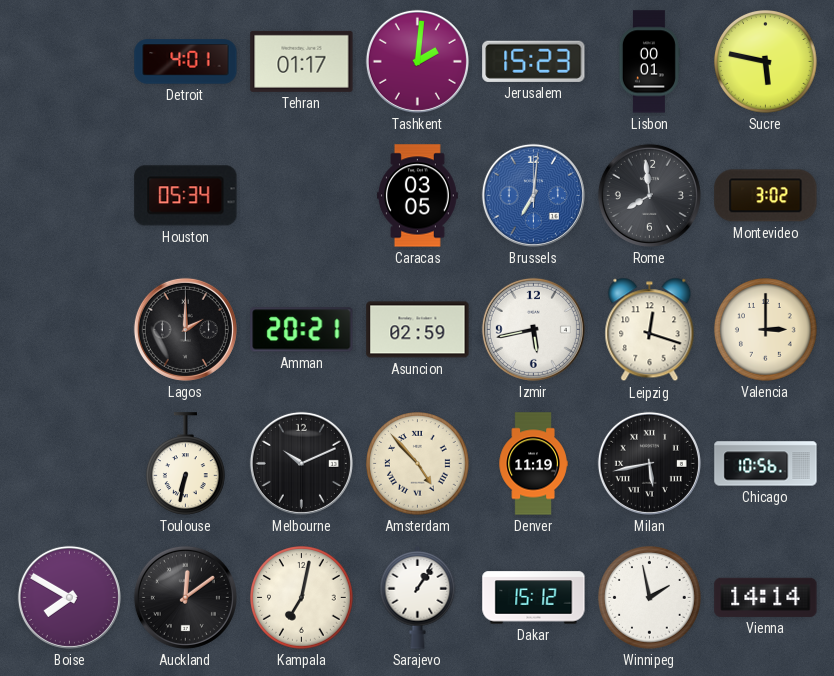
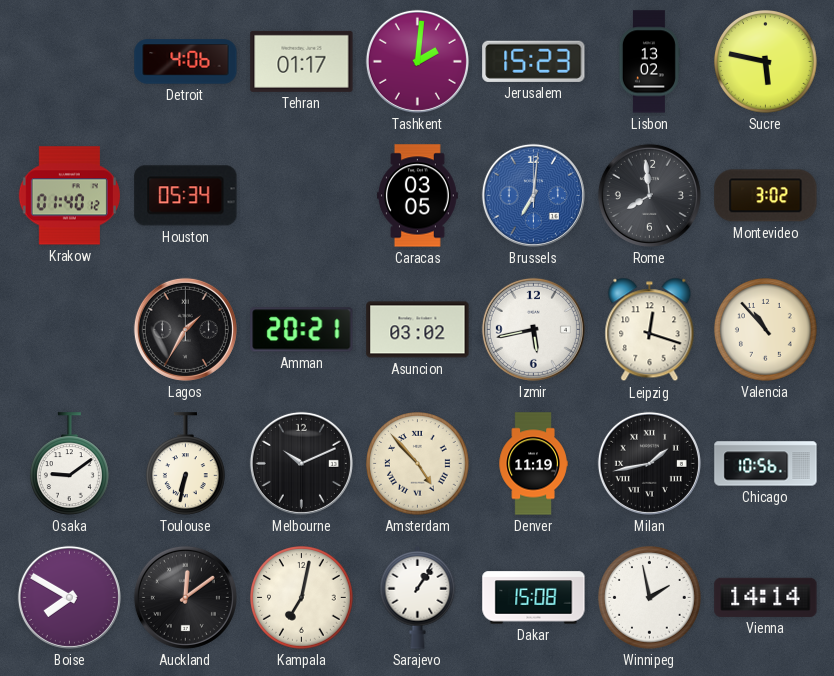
Detroit: 4:01 -> 4:06
Lisbon: 00:01 -> 13:02
Krakow: none -> 01:40
Lagos: 2:00 -> 1:35
Asuncion: 02:59 -> 03:02
Valencia: 3:00 -> 10:53
Osaka: none -> 9:09
Milan: 5:43 -> 1:43
Dakar: 15:12 -> 15:08
